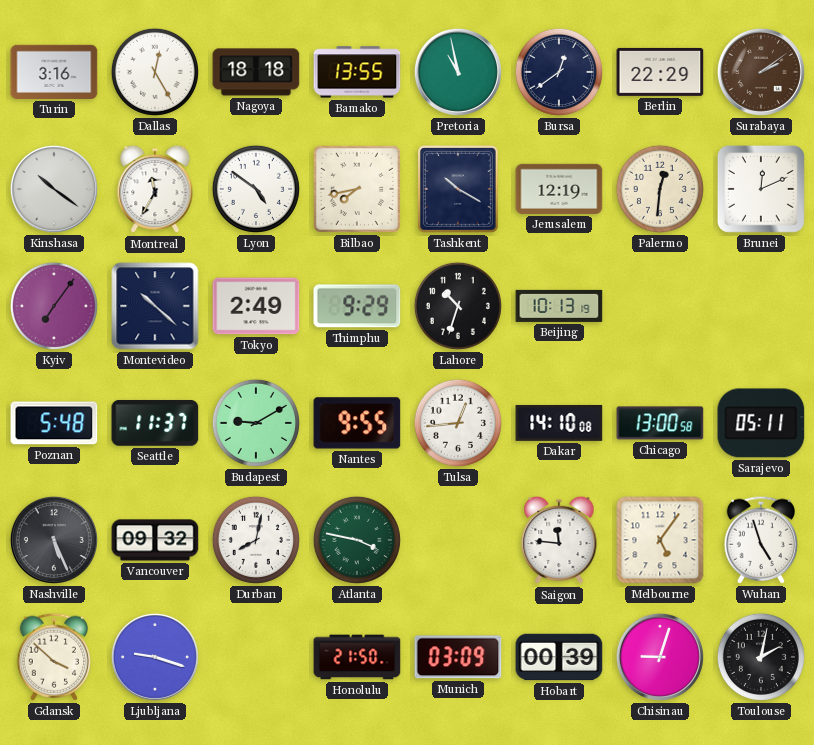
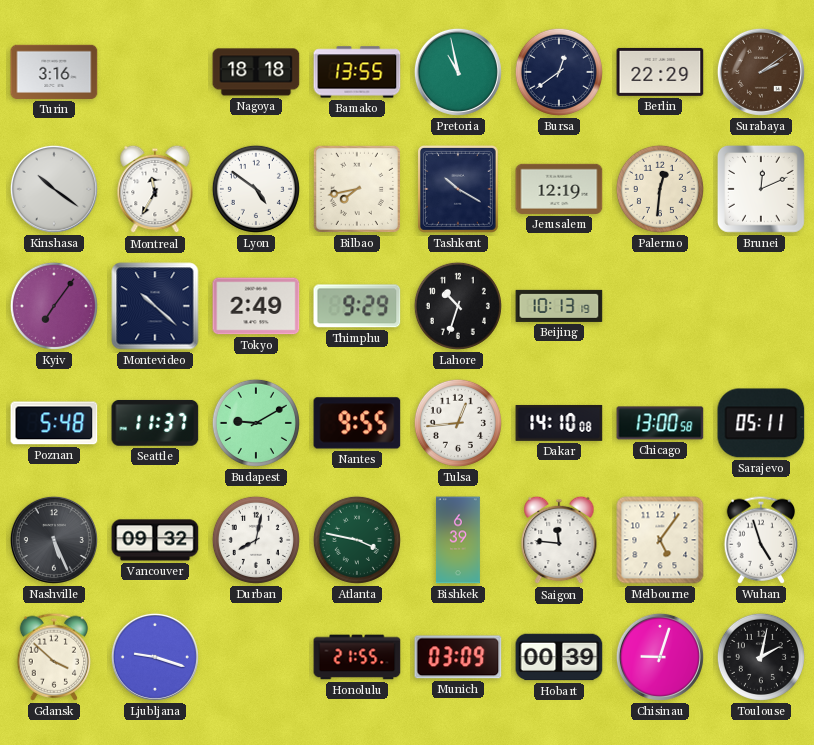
Dallas: 12:25 -> none
Bishkek: none -> 6:39
Honolulu: 21:50 -> 21:55
